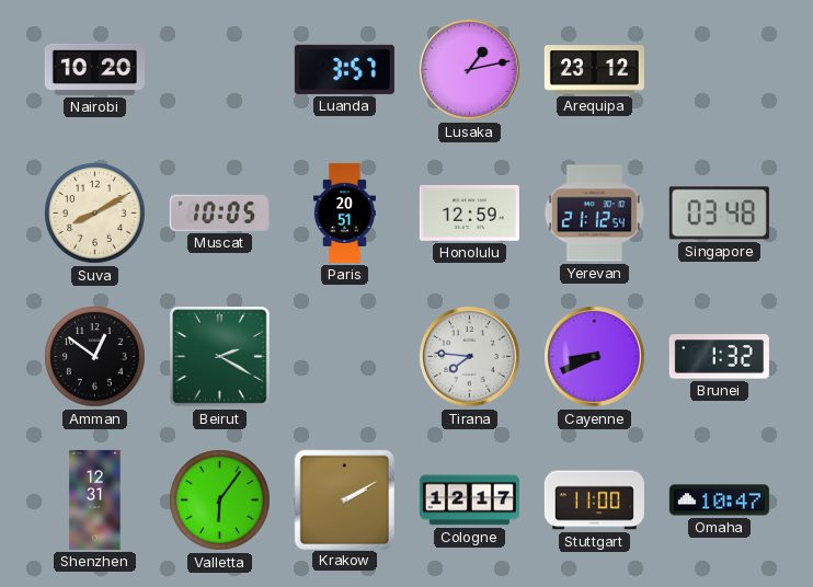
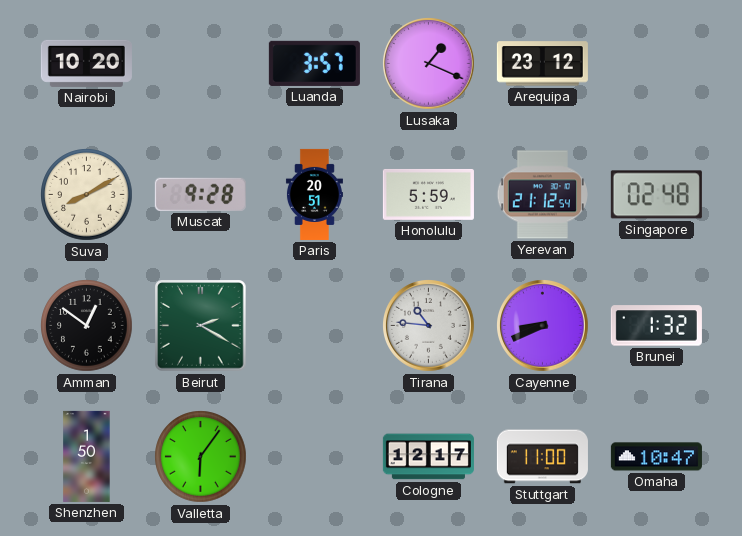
Lusaka: 1:13 -> 1:19
Muscat: 10:05 -> 9:28
Honolulu: 12:59 -> 5:59
Singapore: 03:48 -> 02:48
Tirana: 7:46 -> 10:46
Shenzhen: 12:31 -> 1:50
Krakow: 2:10 -> none
